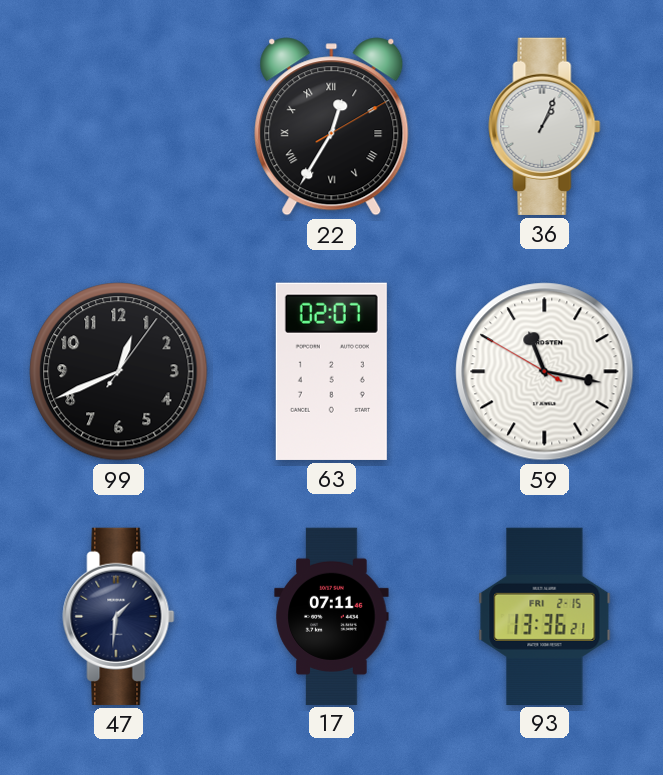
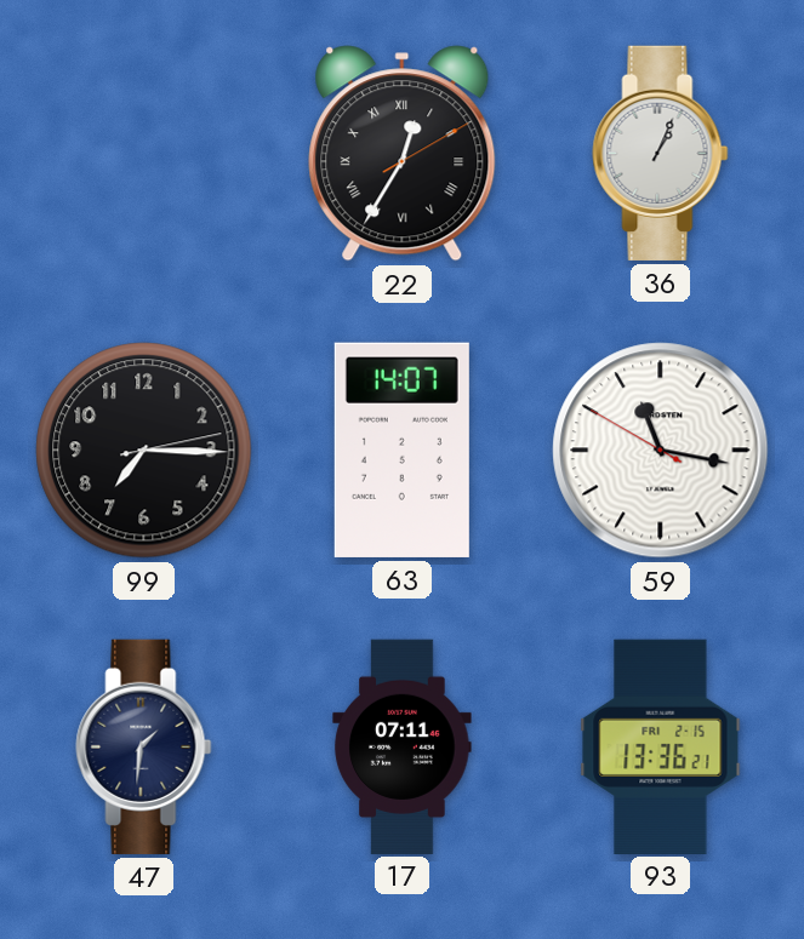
99: 12:41 -> 7:15
63: 02:07 -> 14:07
